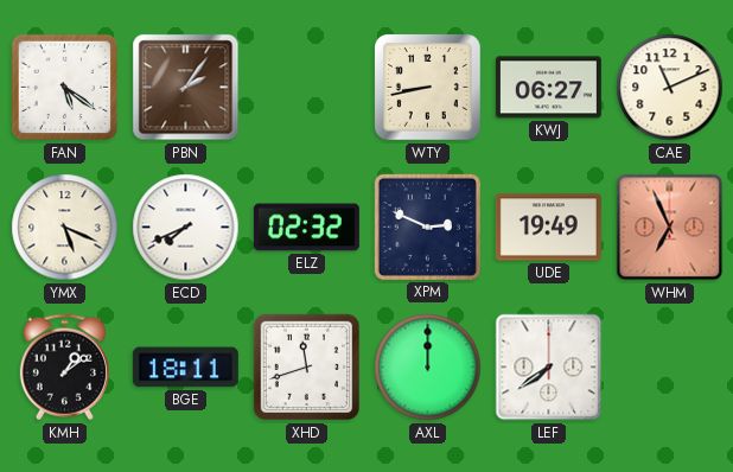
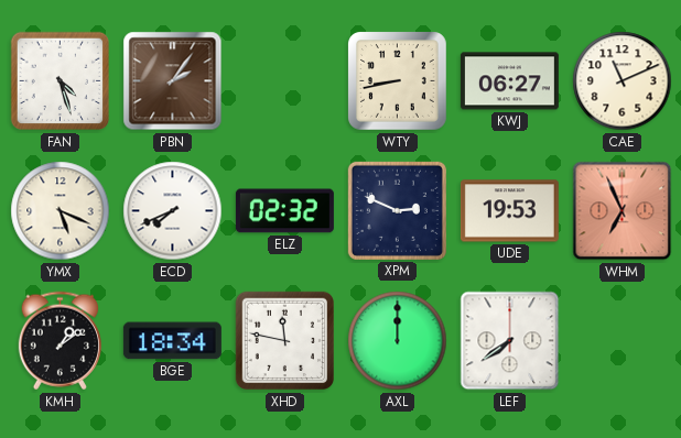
FAN: 5:21 -> 4:27
UDE: 19:49 -> 19:53
BGE: 18:11 -> 18:34
XHD: 11:42 -> 11:47
